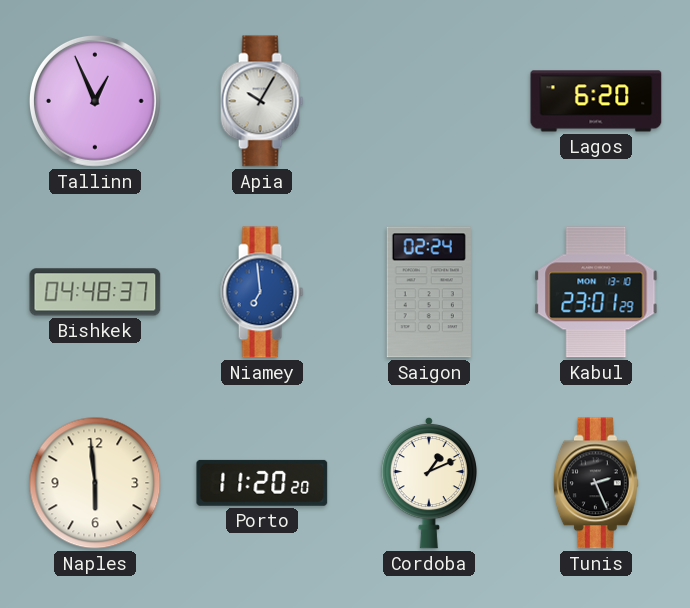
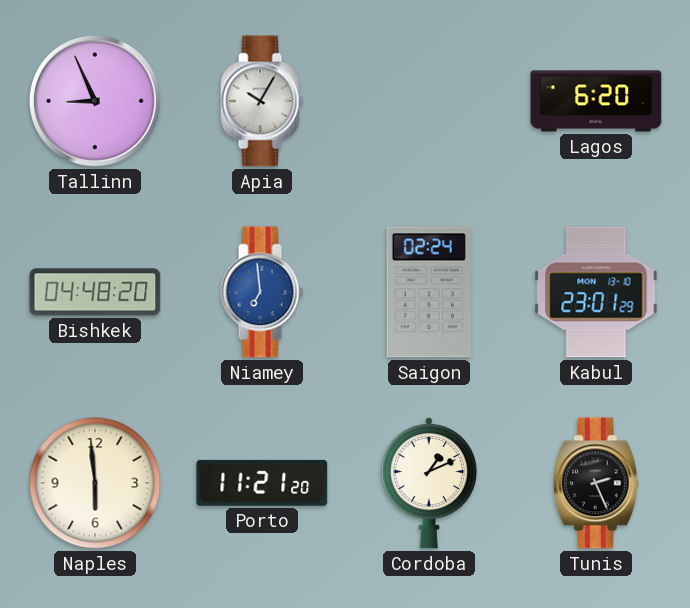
Tallinn: 12:56 -> 8:56
Bishkek: 04:48:37 -> 04:48:20
Porto: 11:20 -> 11:21
